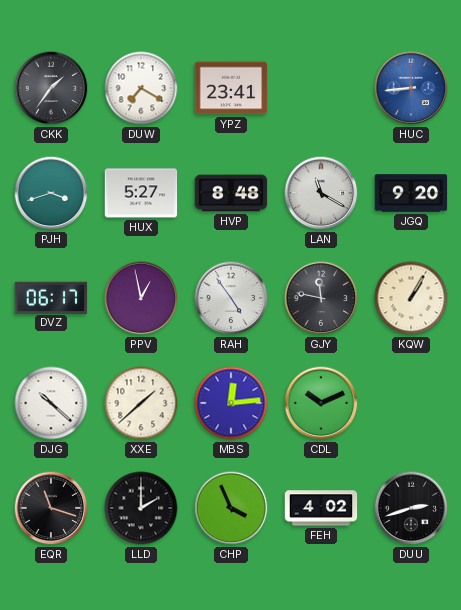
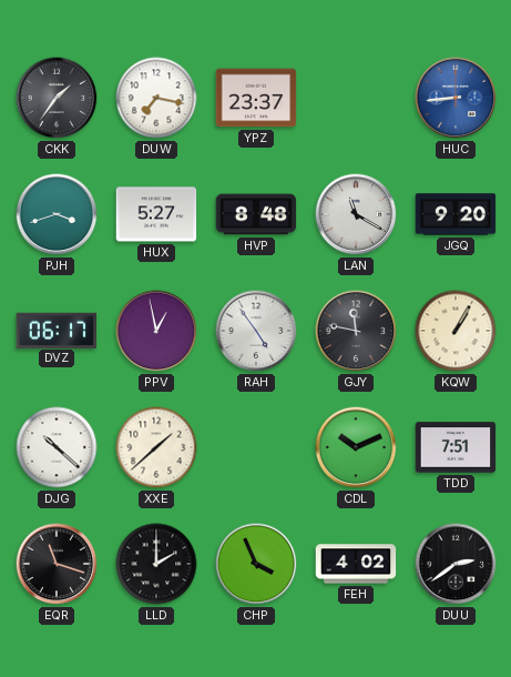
DUW: 7:20 -> 7:17
YPZ: 23:41 -> 23:37
MBS: 12:14 -> none
TDD: none -> 7:51
DUU: 2:42 -> 2:39
